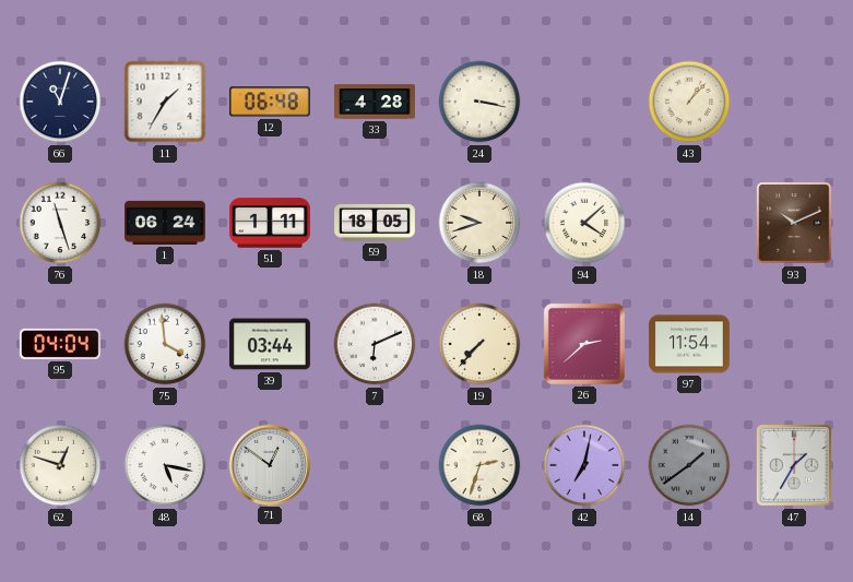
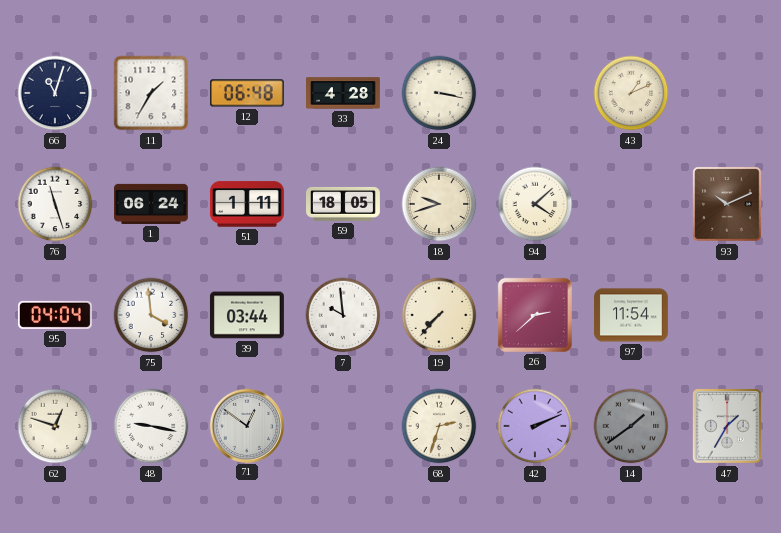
43: 1:07 -> 1:11
7: 6:11 -> 9:59
48: 5:17 -> 9:17
42: 7:02 -> 2:11
